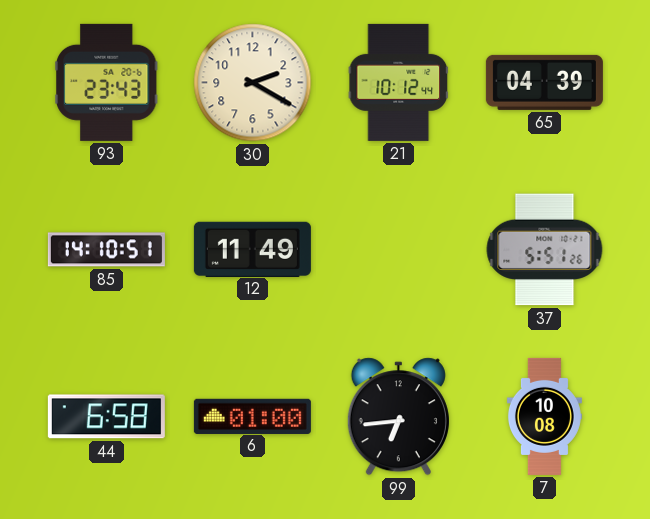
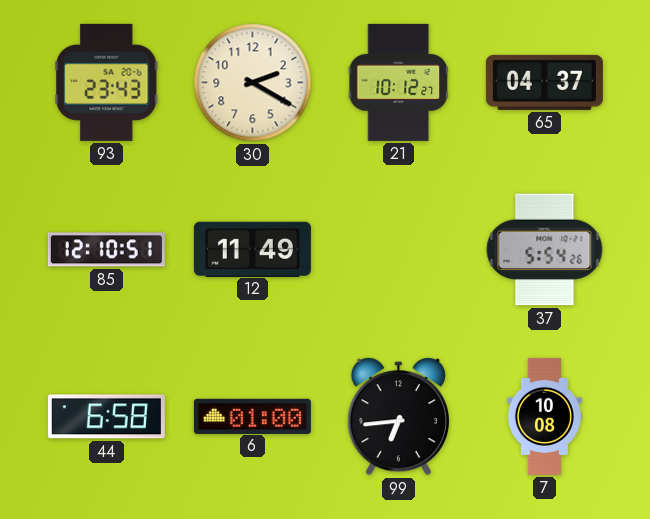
21: 10:12:44 -> 10:12:27
65: 04:39 -> 04:37
85: 14:10 -> 12:10
37: 5:51 -> 5:54
